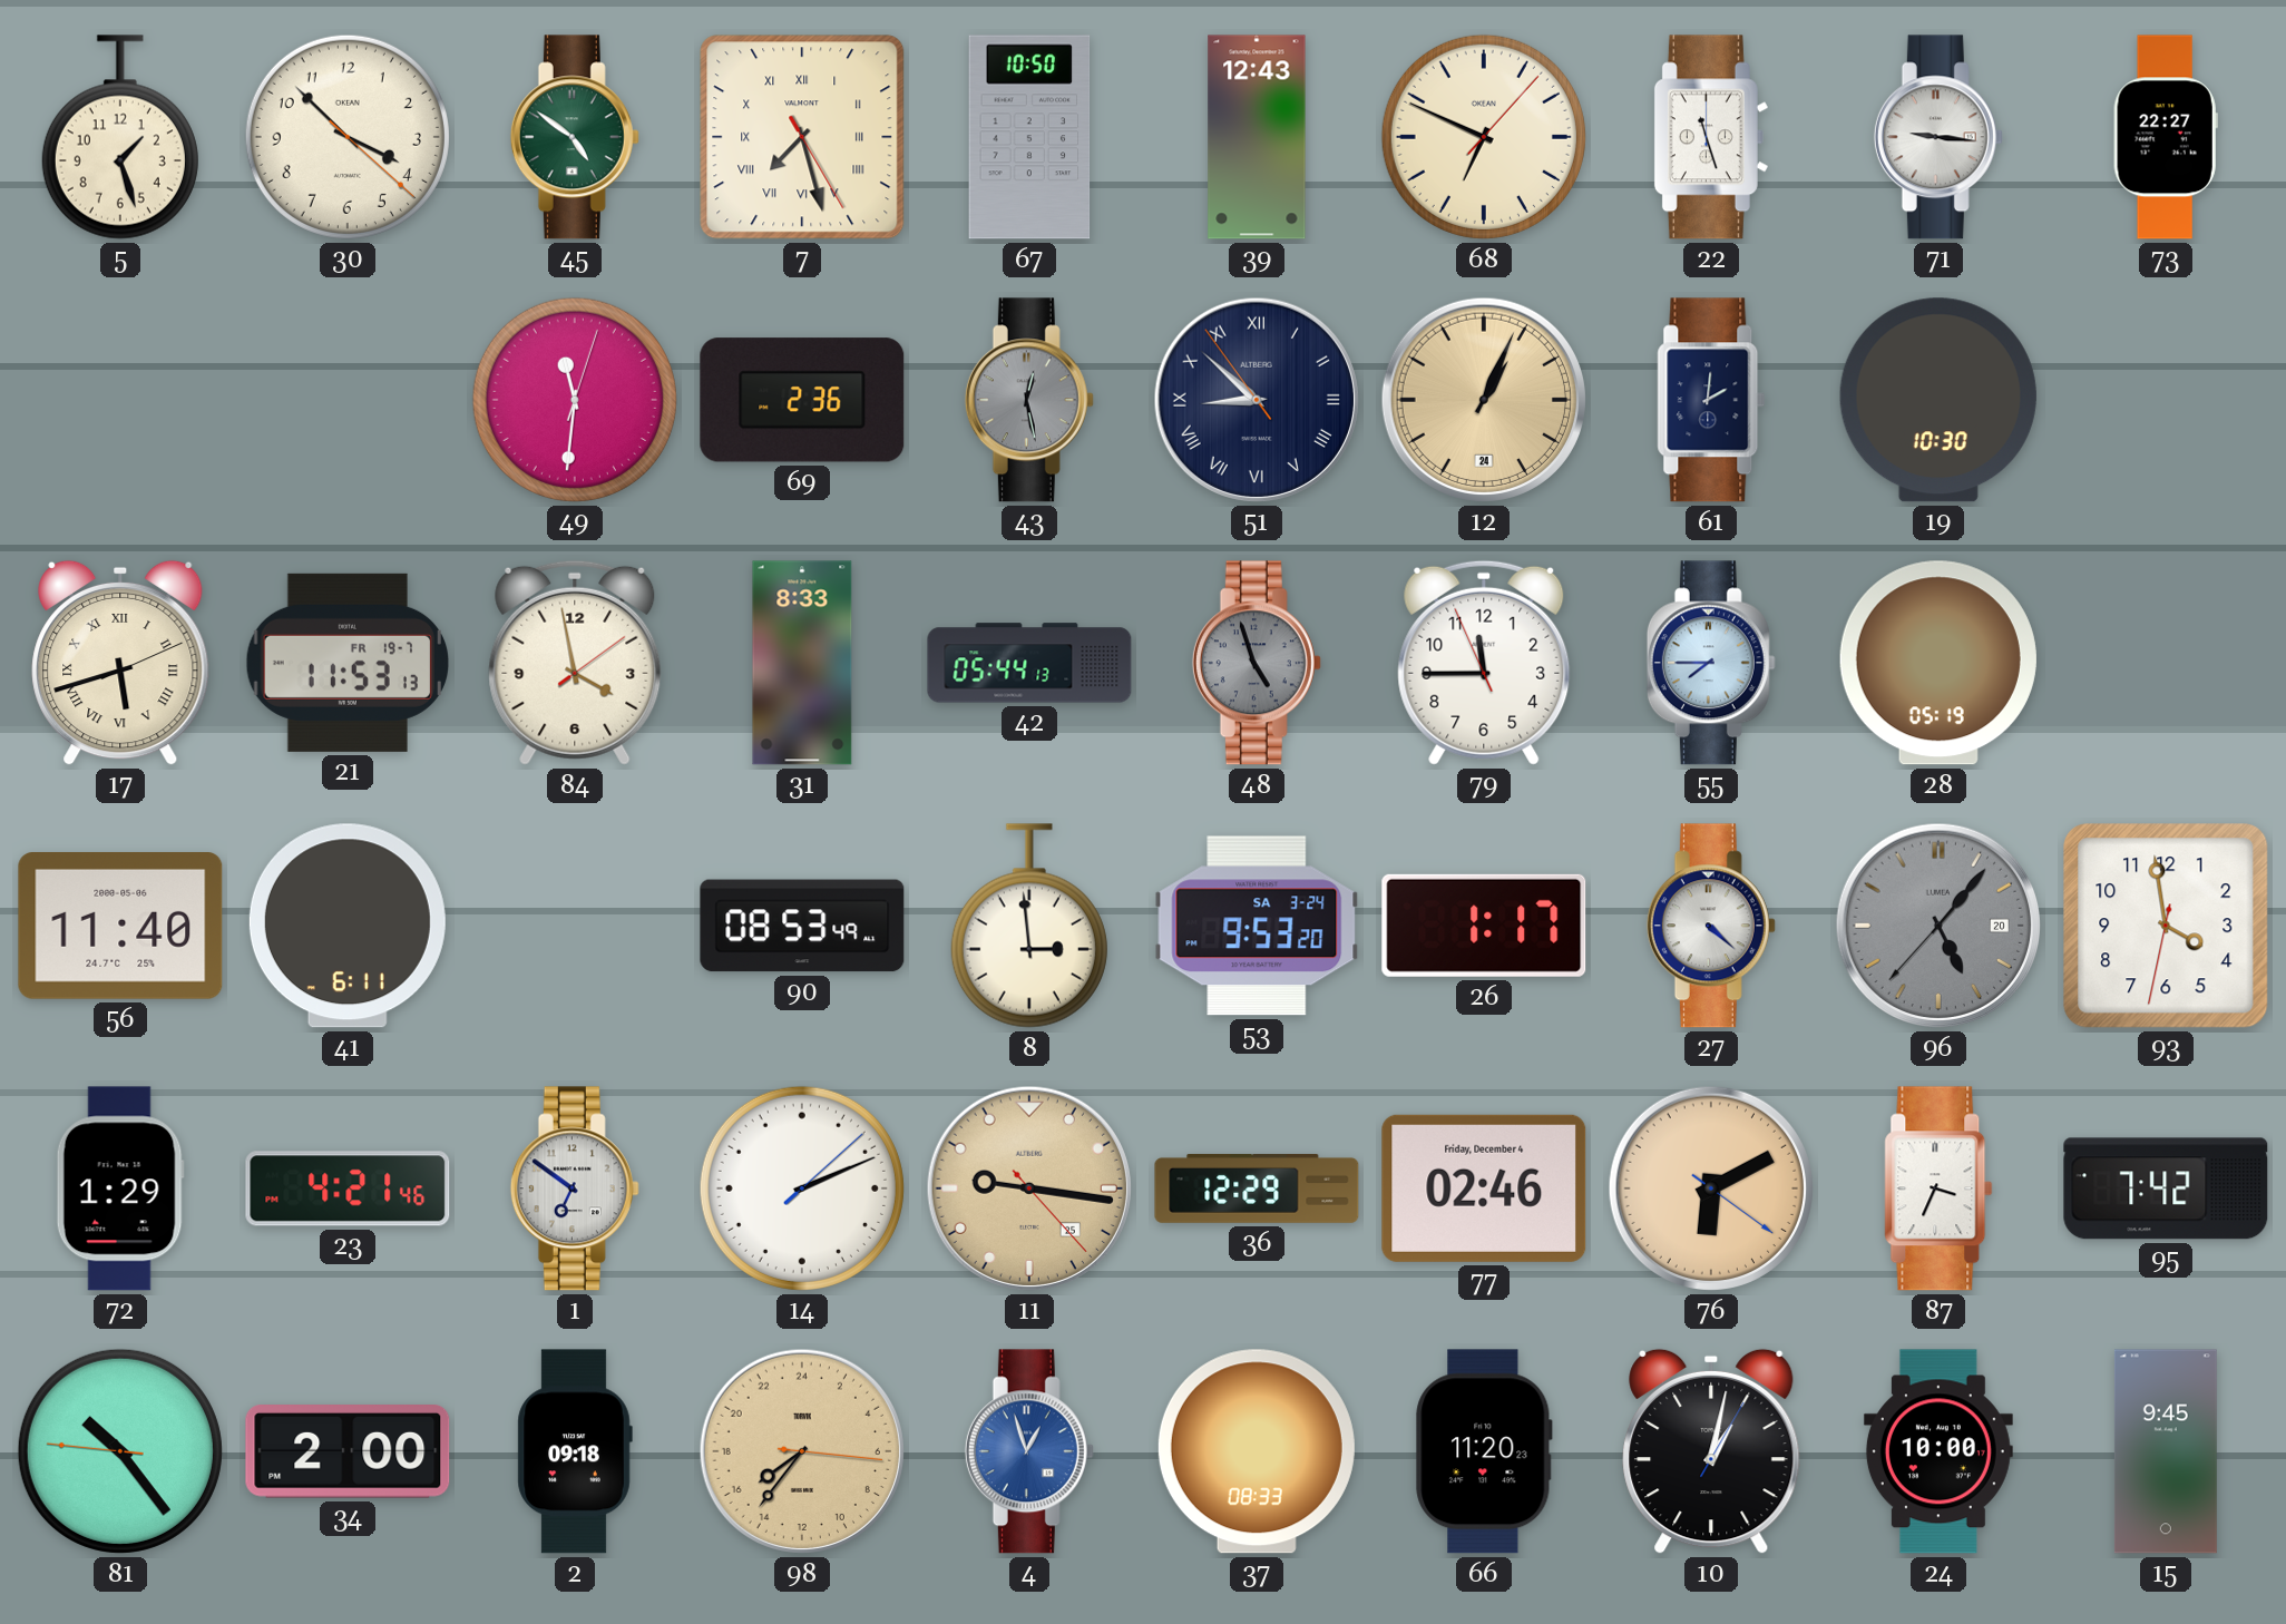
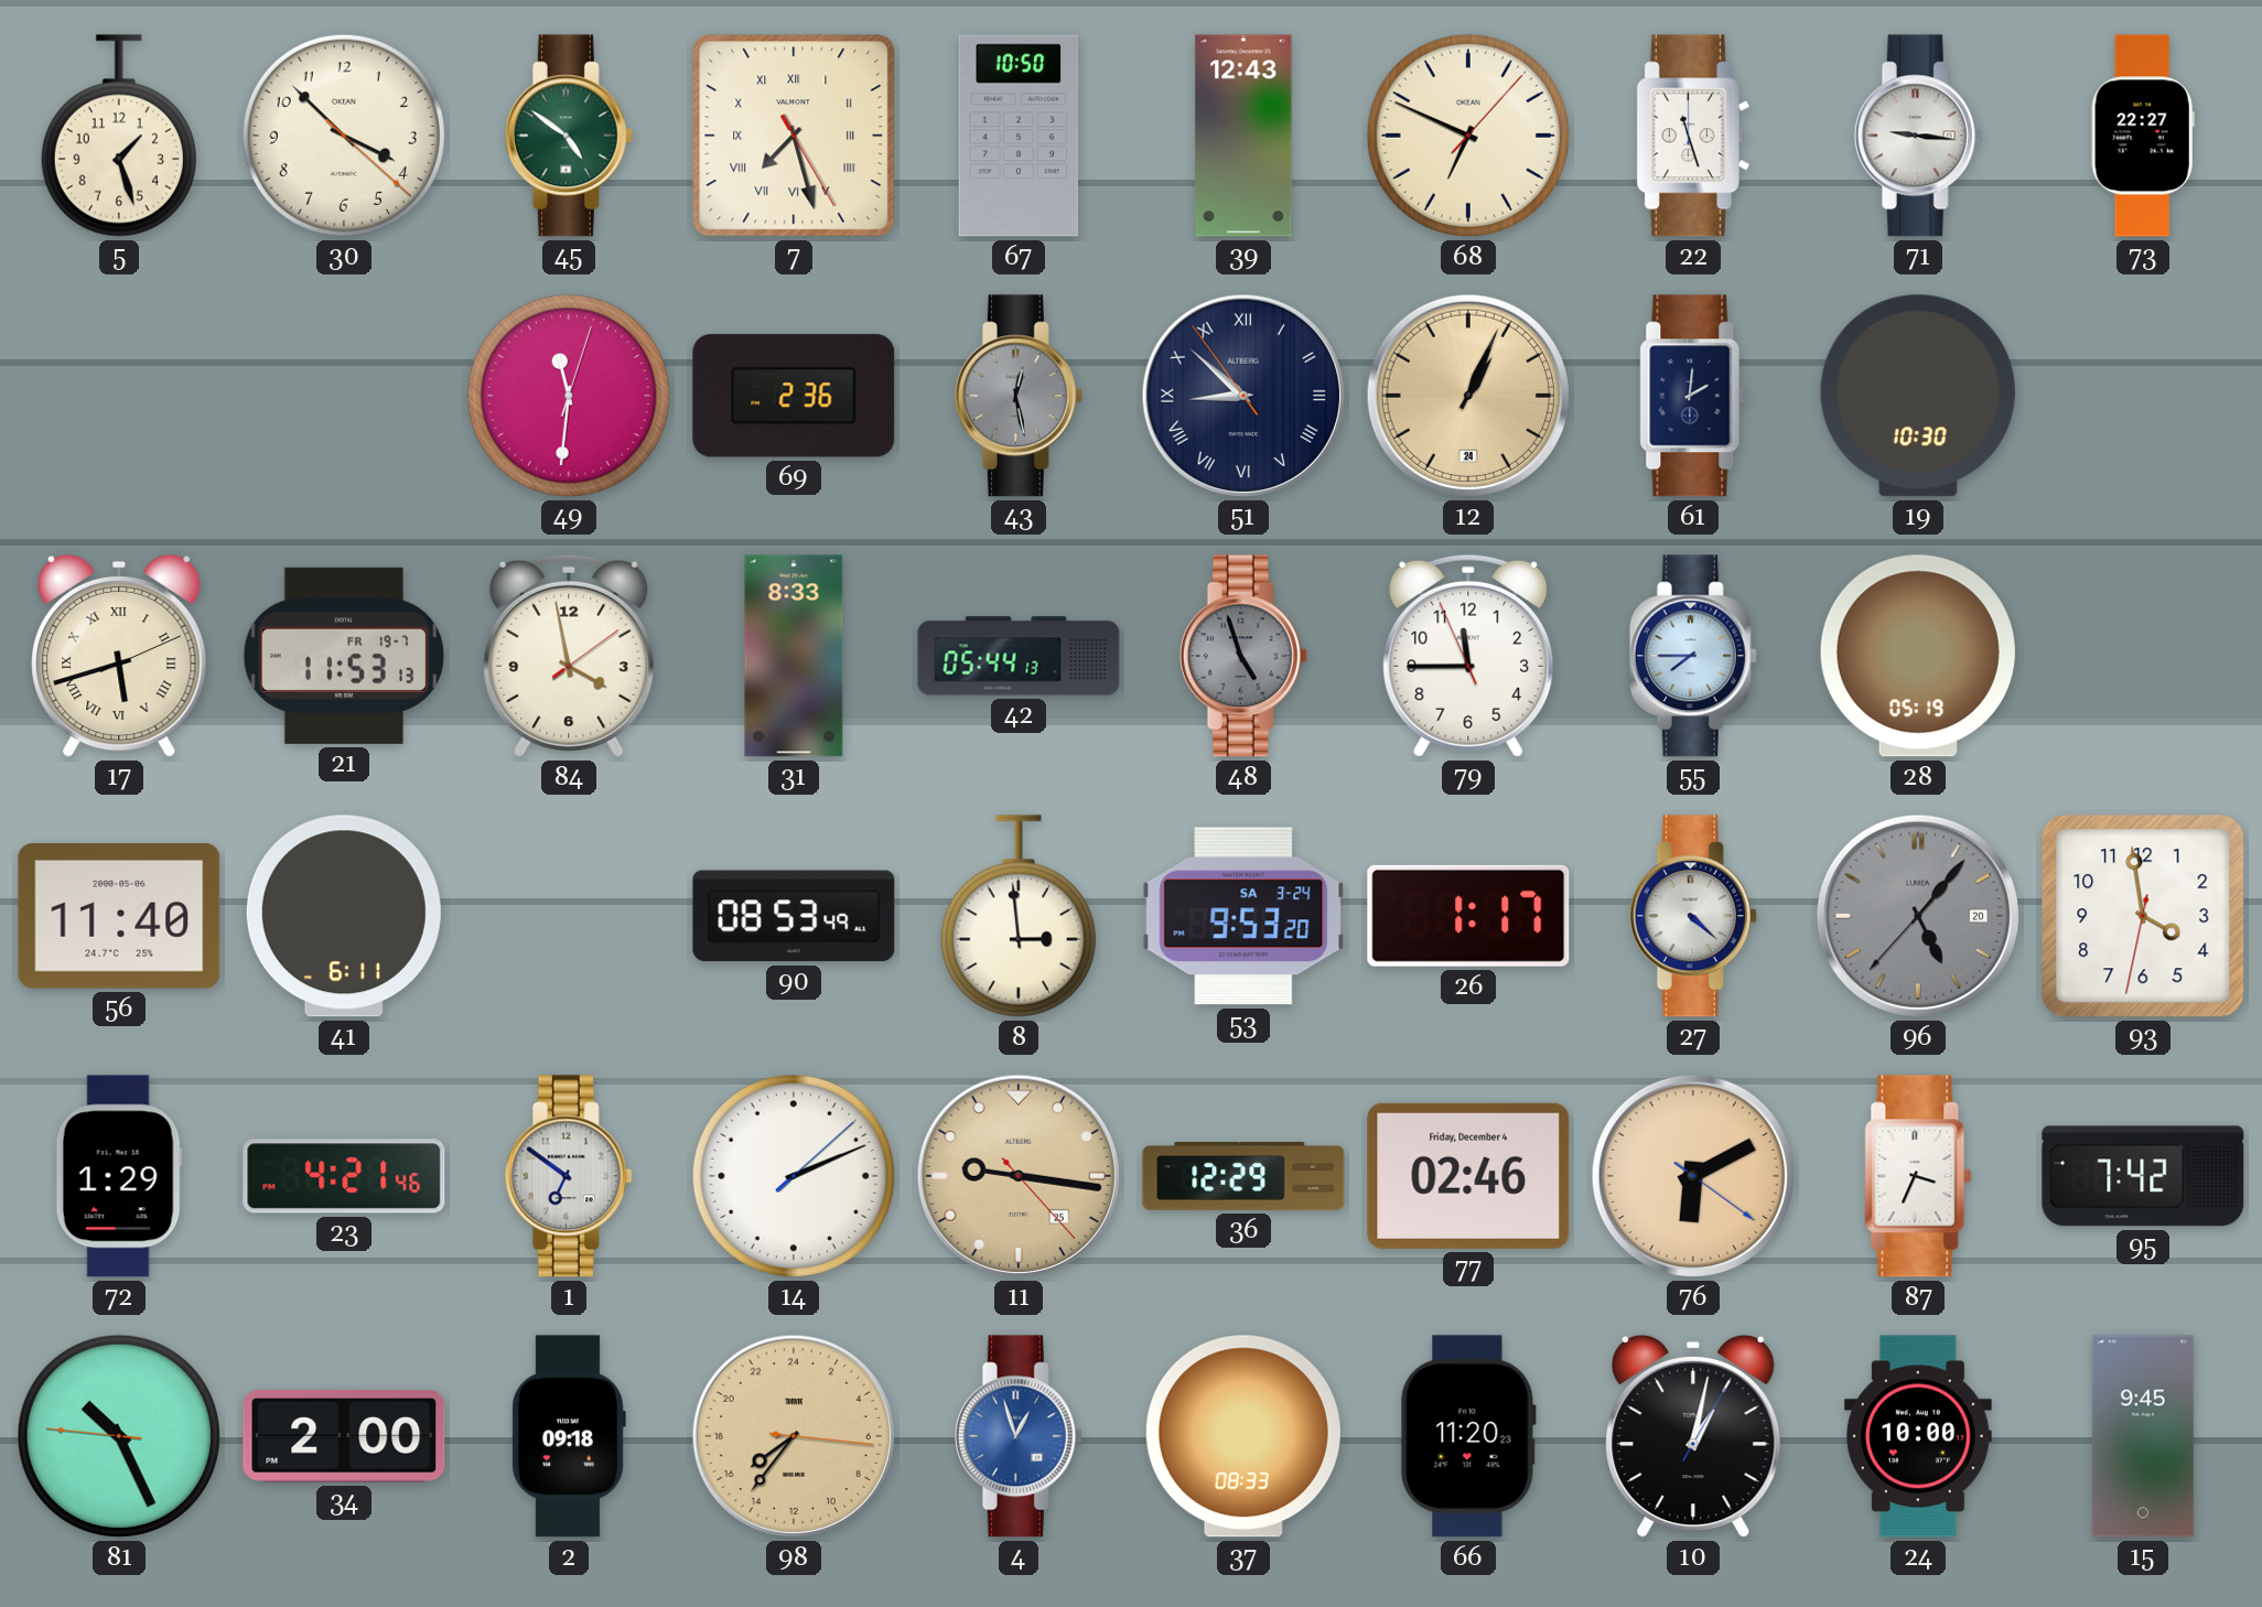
81: 10:23 -> 10:25
